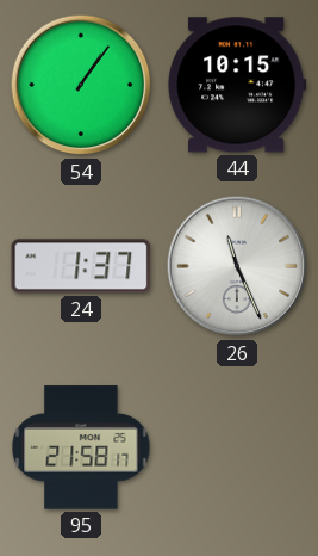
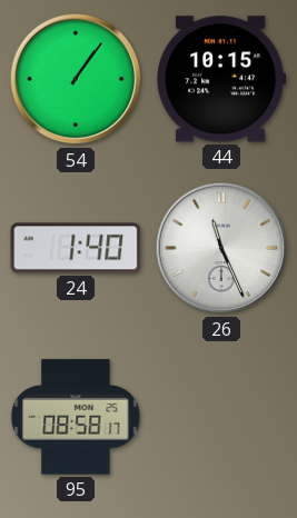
24: 1:37 -> 1:40
95: 21:58 -> 08:58
